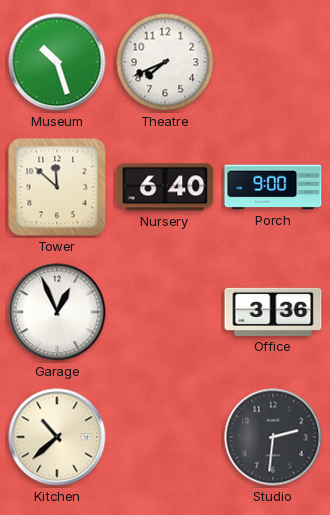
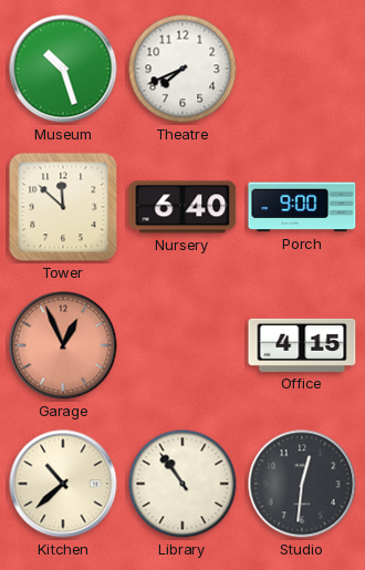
Garage dial: white -> salmon
Office: 3:36 -> 4:15
Library: none -> 10:54
Studio: 2:31 -> 12:31
